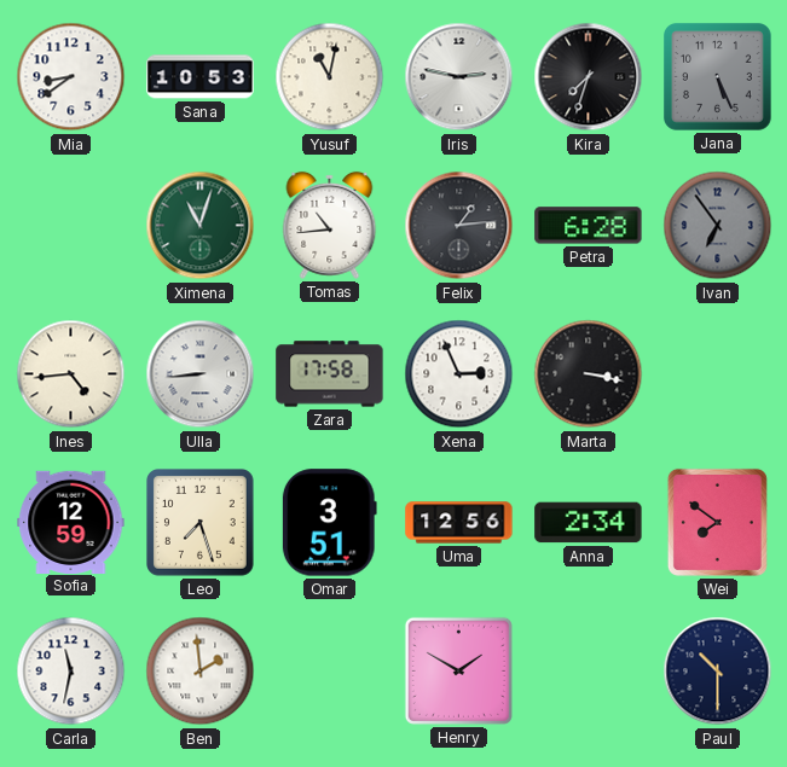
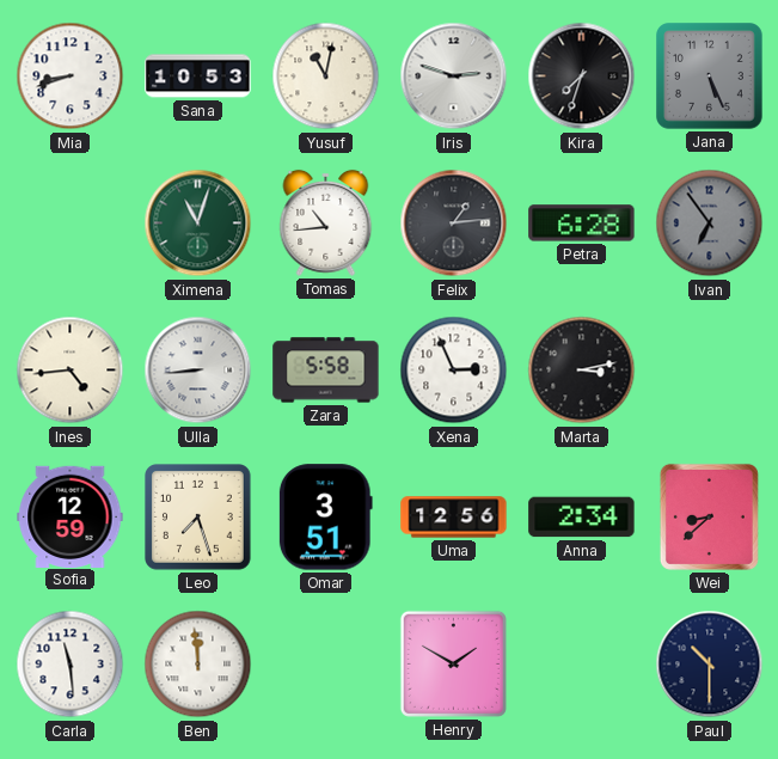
Mia: 8:39 -> 8:42
Iris: 2:47 -> 2:48
Zara: 17:58 -> 5:58
Marta: 3:17 -> 3:13
Wei: 7:51 -> 8:38
Carla: 11:32 -> 11:29
Ben: 1:59 -> 11:59
